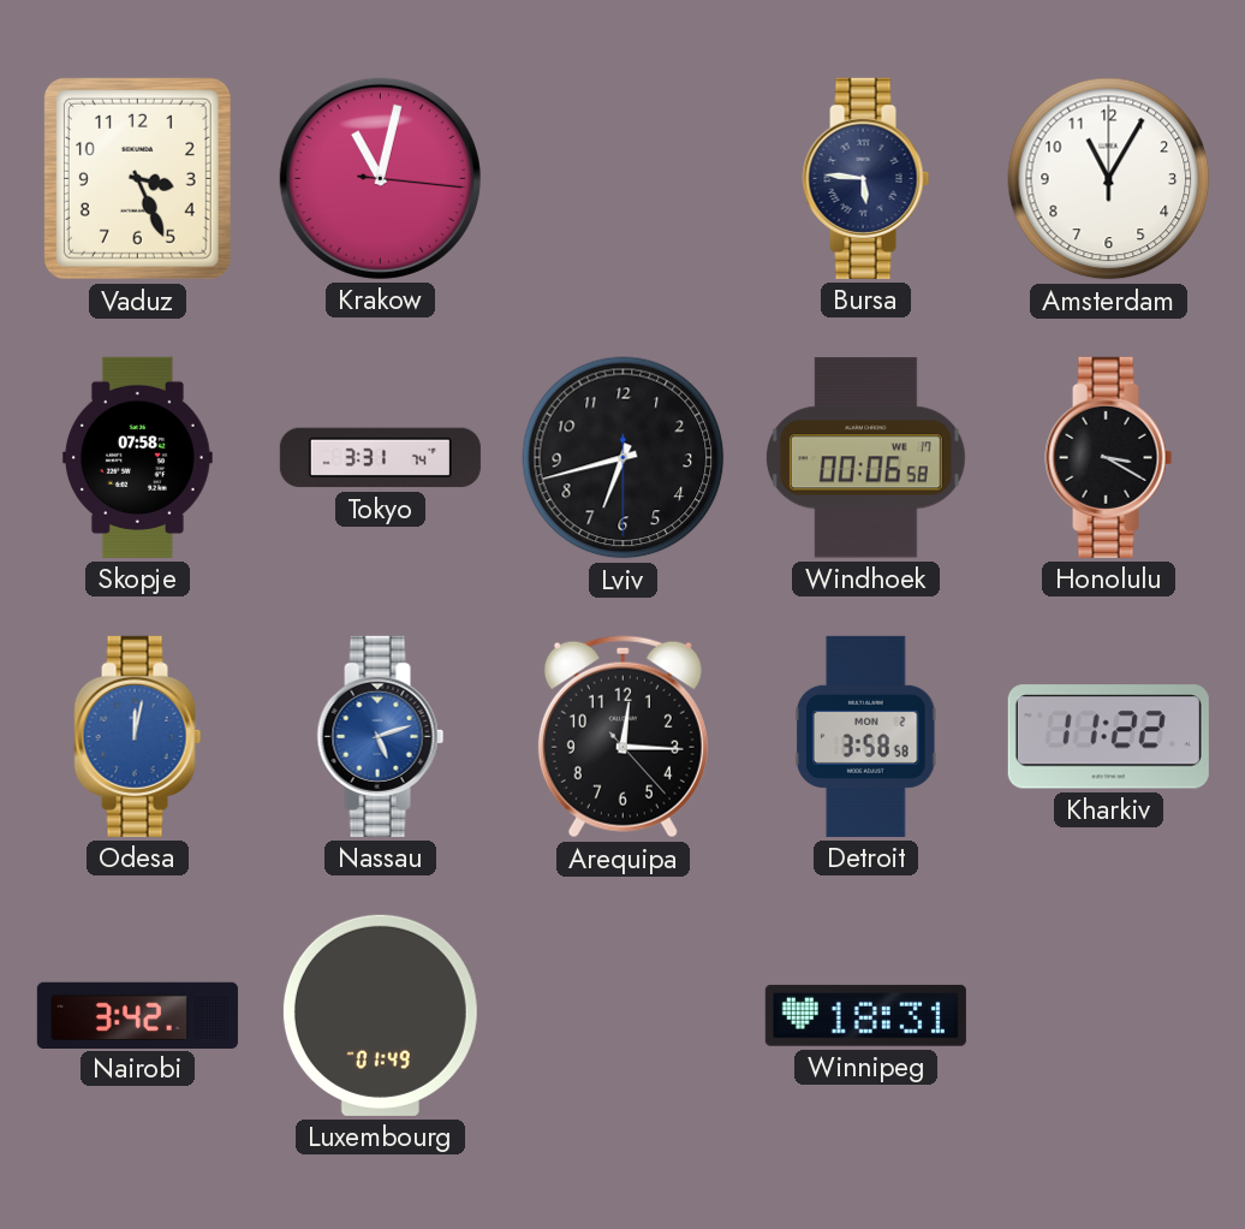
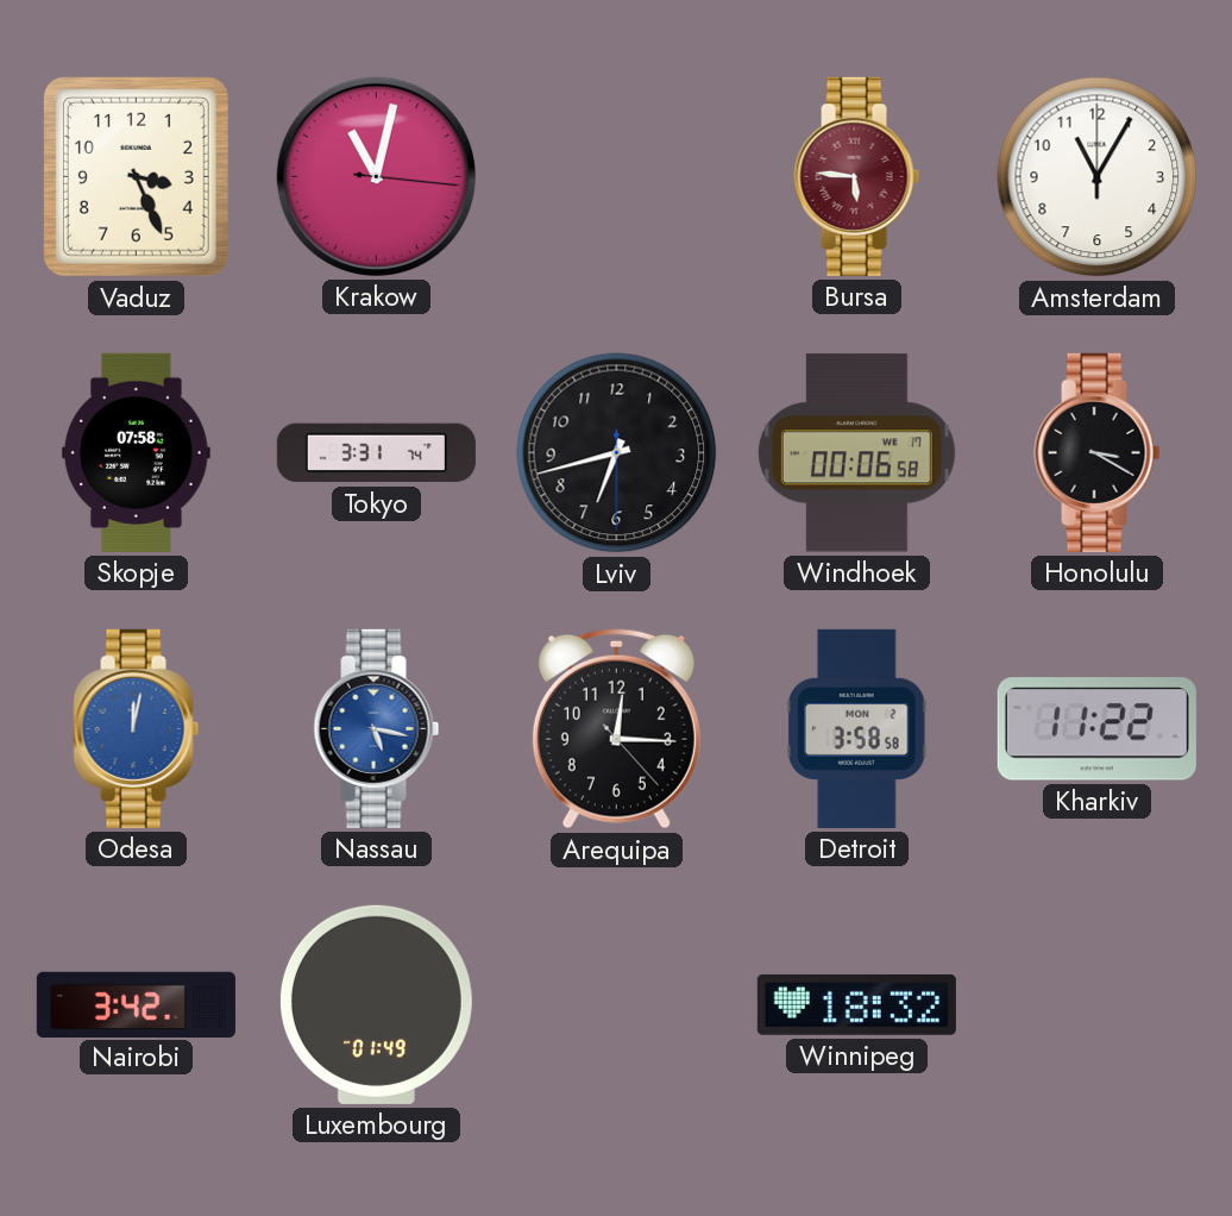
Bursa dial: navy -> burgundy
Nassau: 5:12 -> 5:17
Winnipeg: 18:31 -> 18:32
